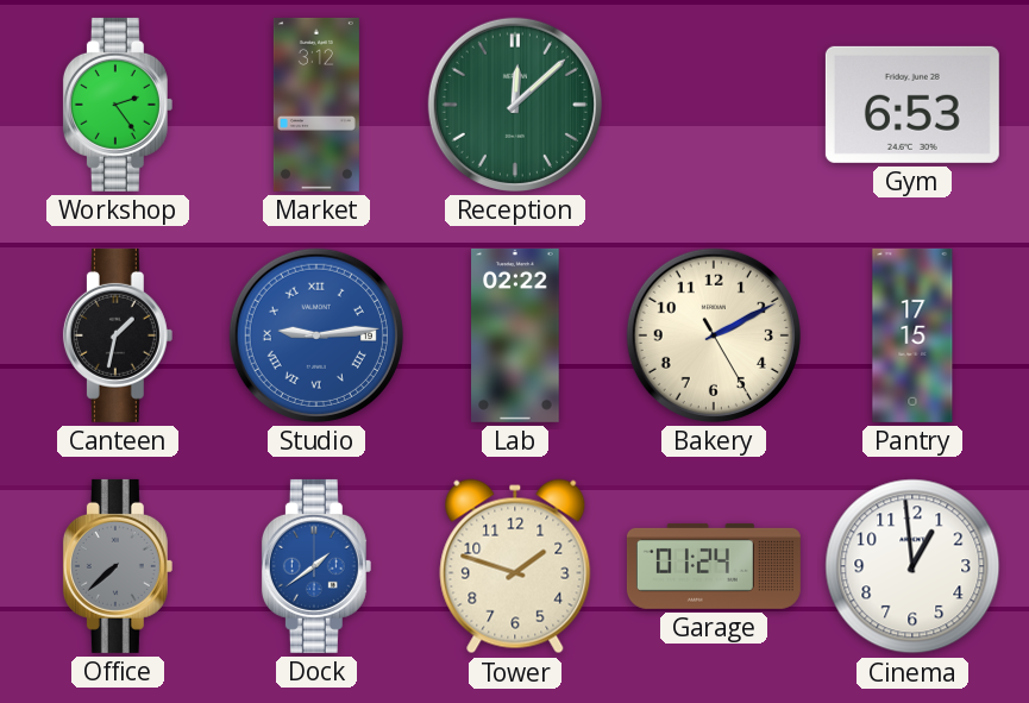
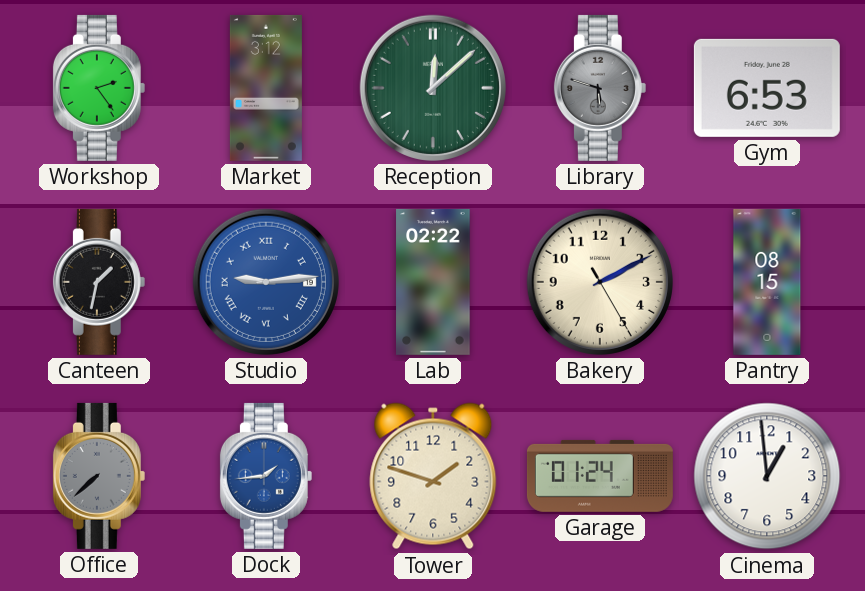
Library: none -> 5:48
Pantry: 17:15 -> 08:15
Dock: 1:39 -> 1:44
